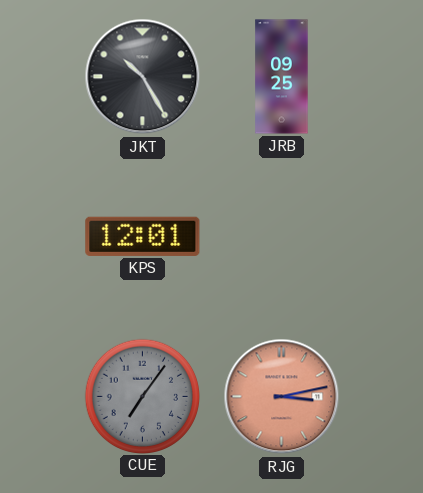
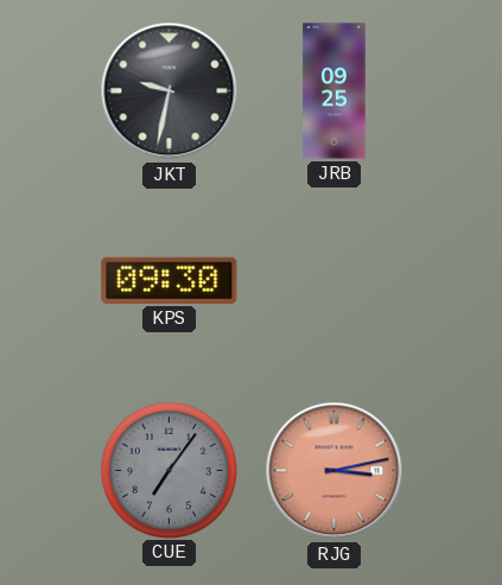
JKT: 10:25 -> 9:32
KPS: 12:01 -> 09:30
